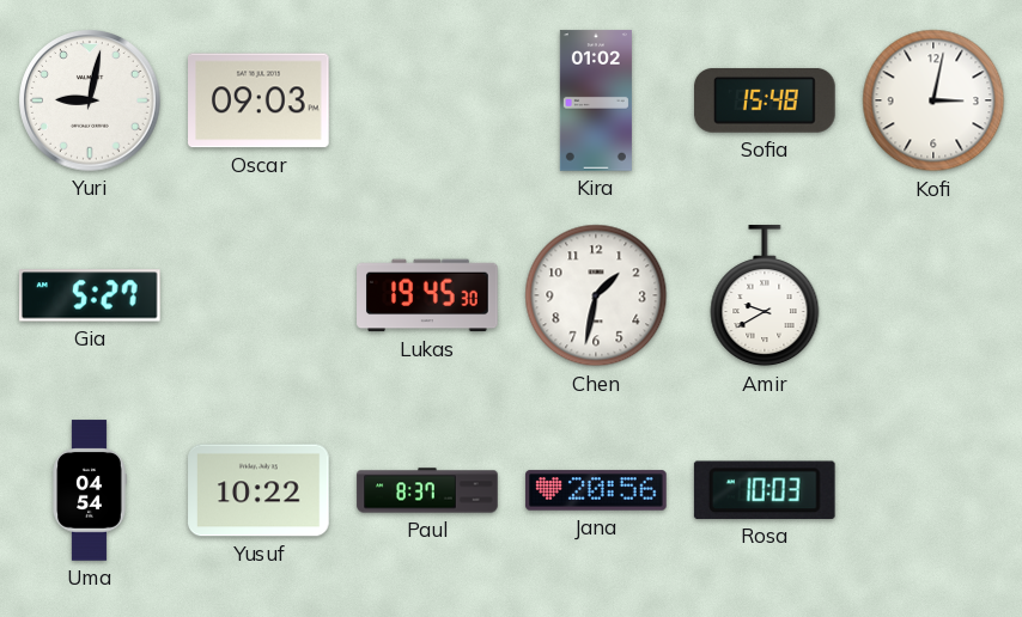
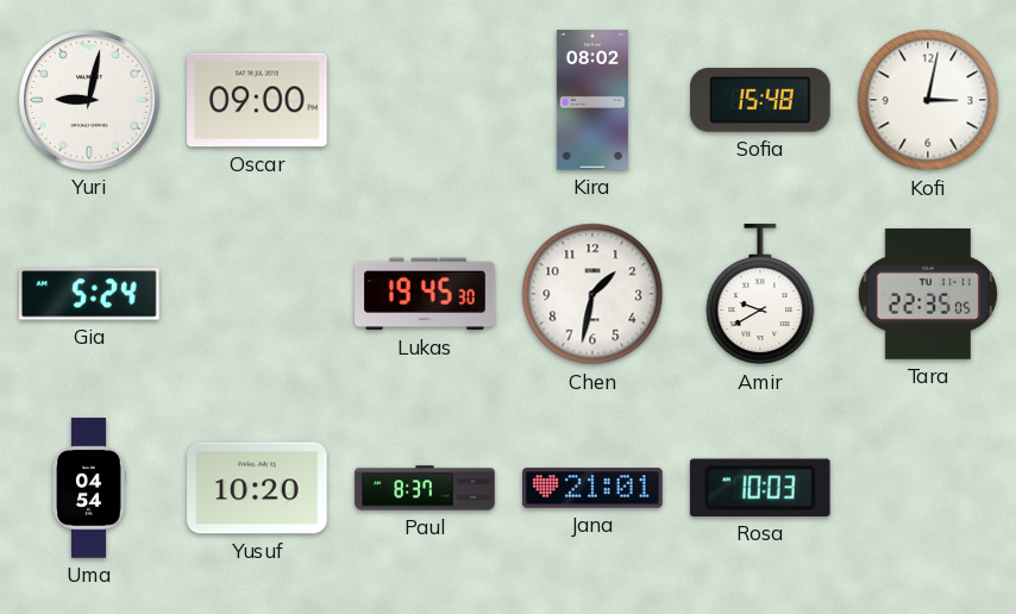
Oscar: 09:03 -> 09:00
Kira: 01:02 -> 08:02
Gia: 5:27 -> 5:24
Tara: none -> 22:35
Yusuf: 10:22 -> 10:20
Jana: 20:56 -> 21:01
